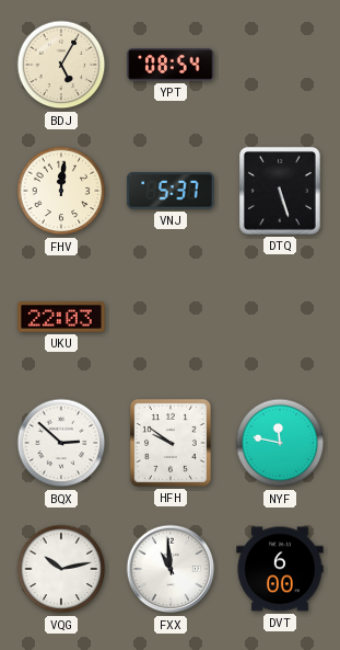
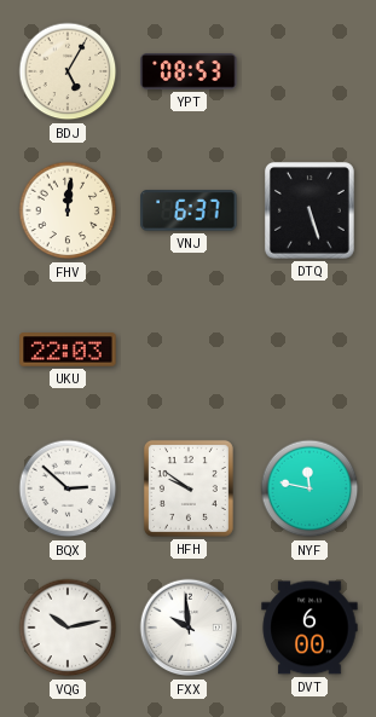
YPT: 08:54 -> 08:53
VNJ: 5:37 -> 6:37
FXX: 10:59 -> 9:59
